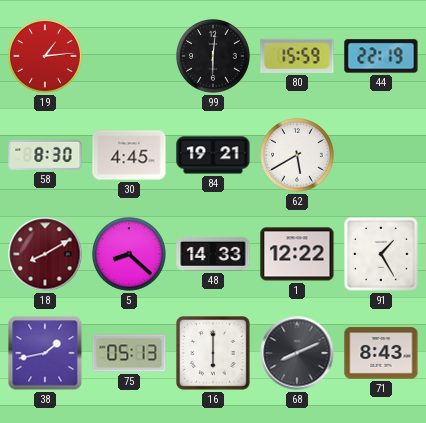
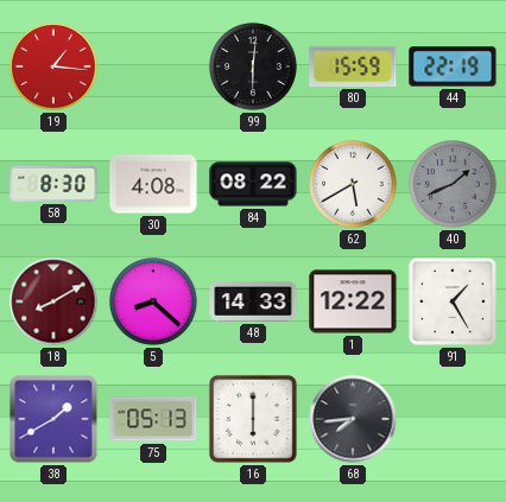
19: 1:14 -> 1:16
30: 4:45 -> 4:08
84: 19:21 -> 08:22
40: none -> 1:41
38: 1:43 -> 1:40
68: 8:11 -> 7:44
71: 8:43 -> none
